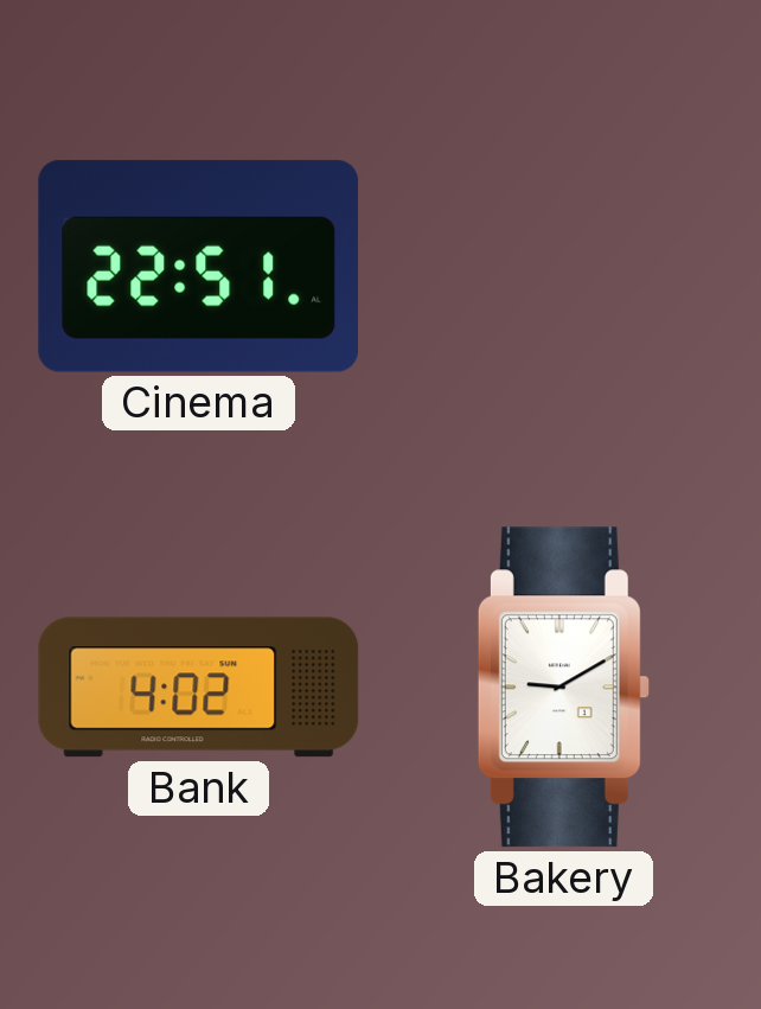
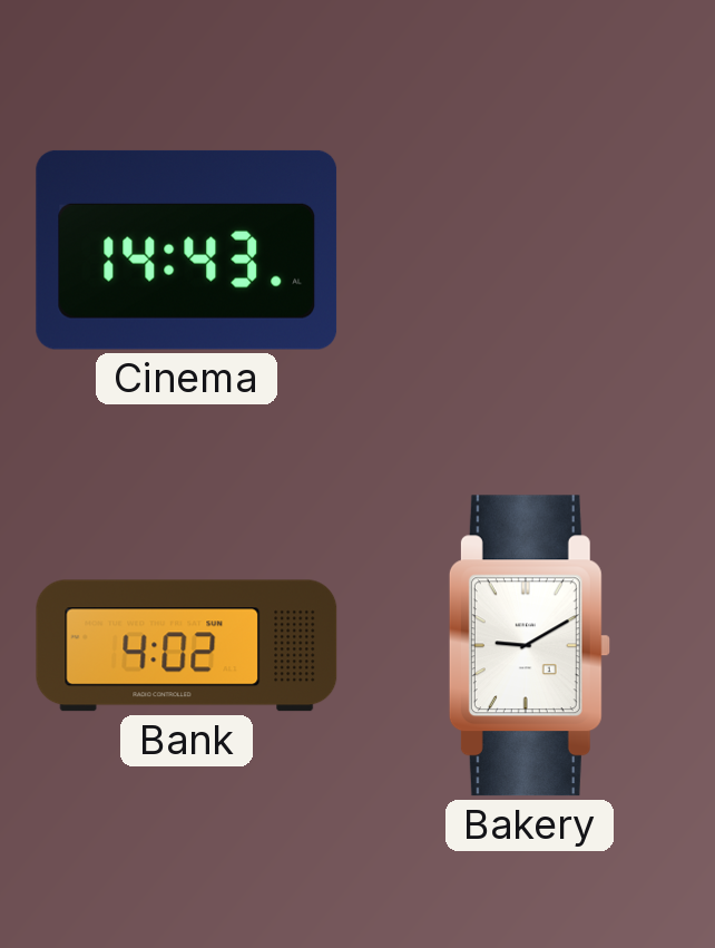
Cinema: 22:51 -> 14:43
